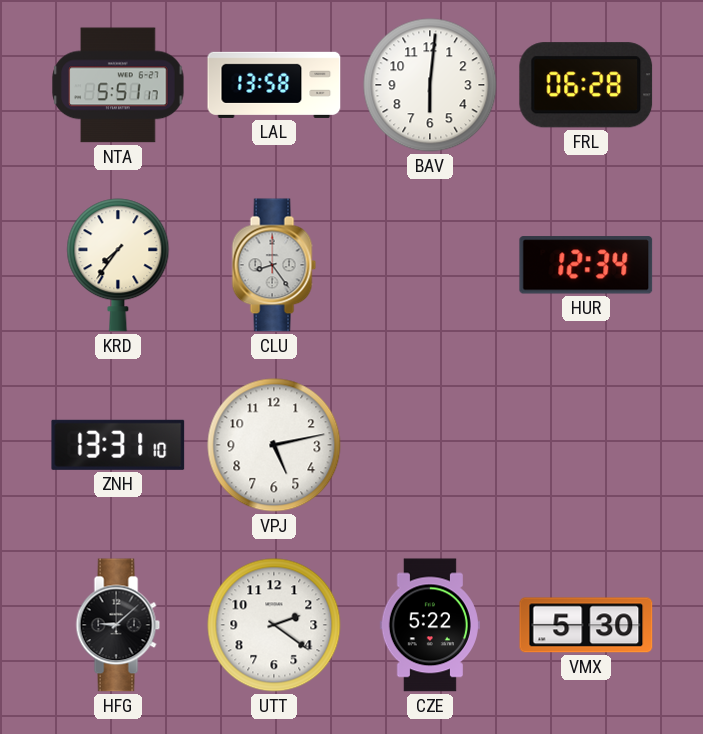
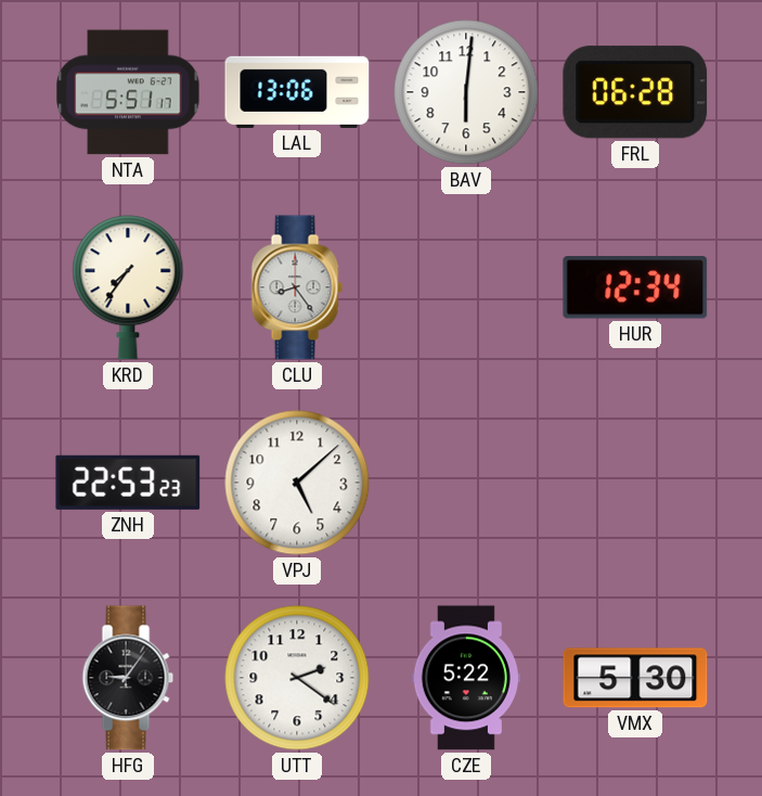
LAL: 13:58 -> 13:06
ZNH: 13:31 -> 22:53
VPJ: 5:13 -> 5:08
HFG: 9:08 -> 9:06
